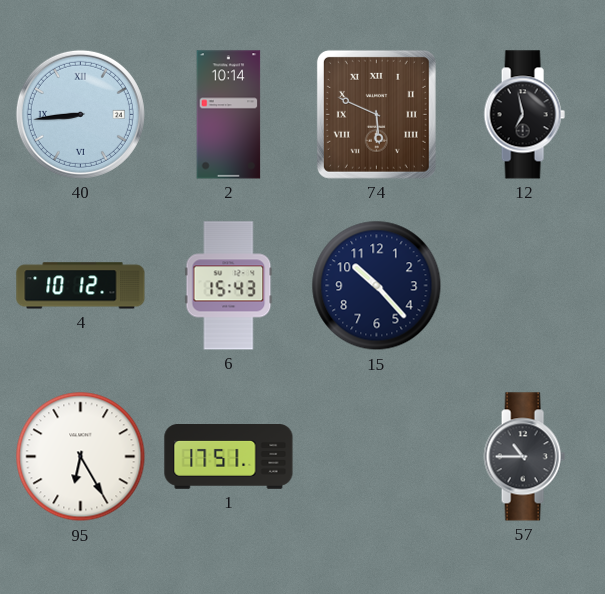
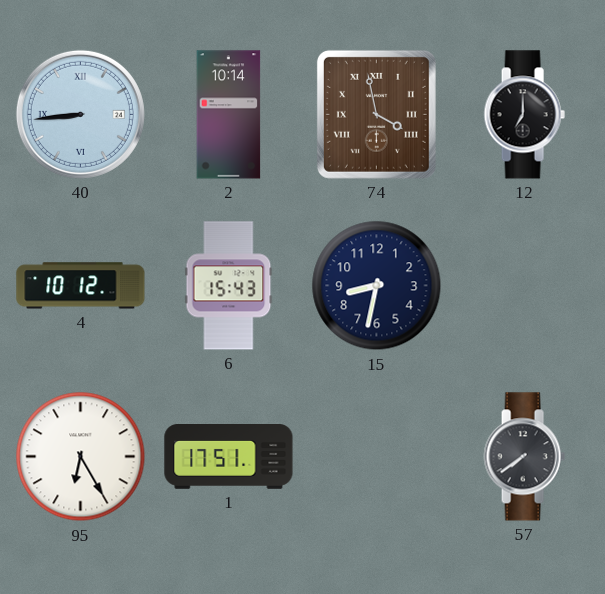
74: 5:49 -> 3:58
12: 6:58 -> 7:00
15: 10:23 -> 8:32
57: 10:45 -> 7:39
